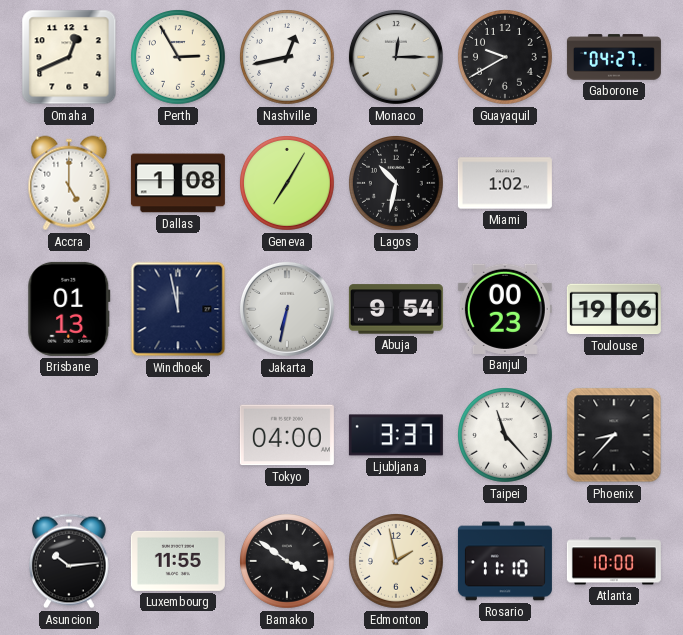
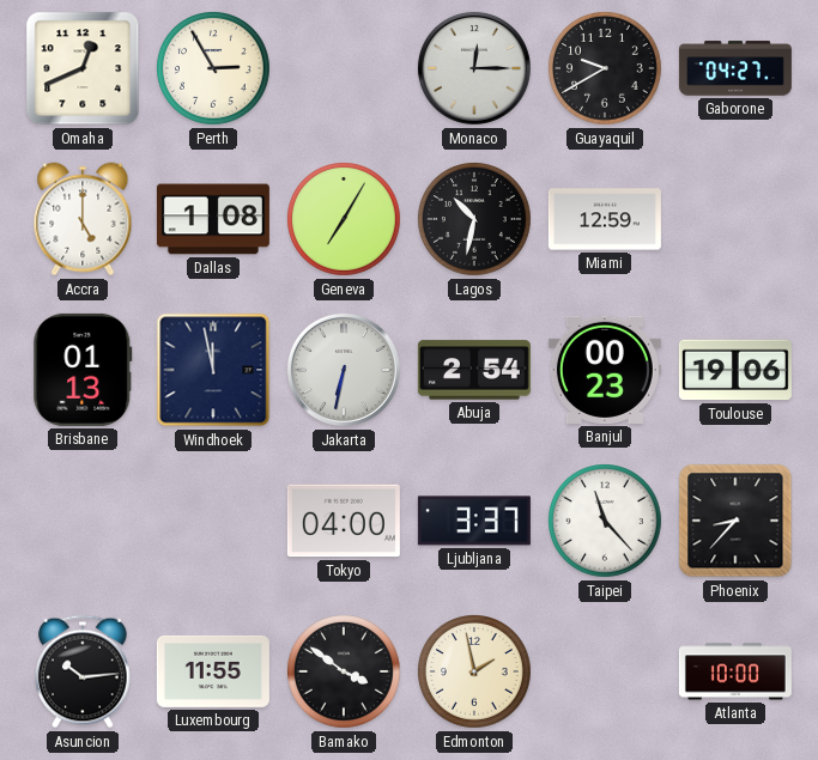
Nashville: 12:43 -> none
Miami: 1:02 -> 12:59
Abuja: 9:54 -> 2:54
Rosario: 11:10 -> none
